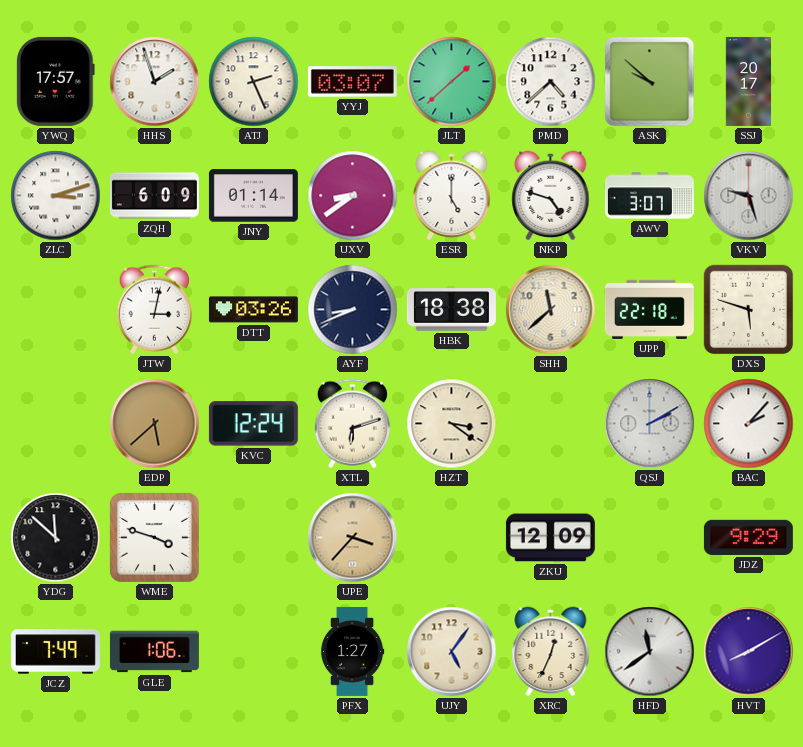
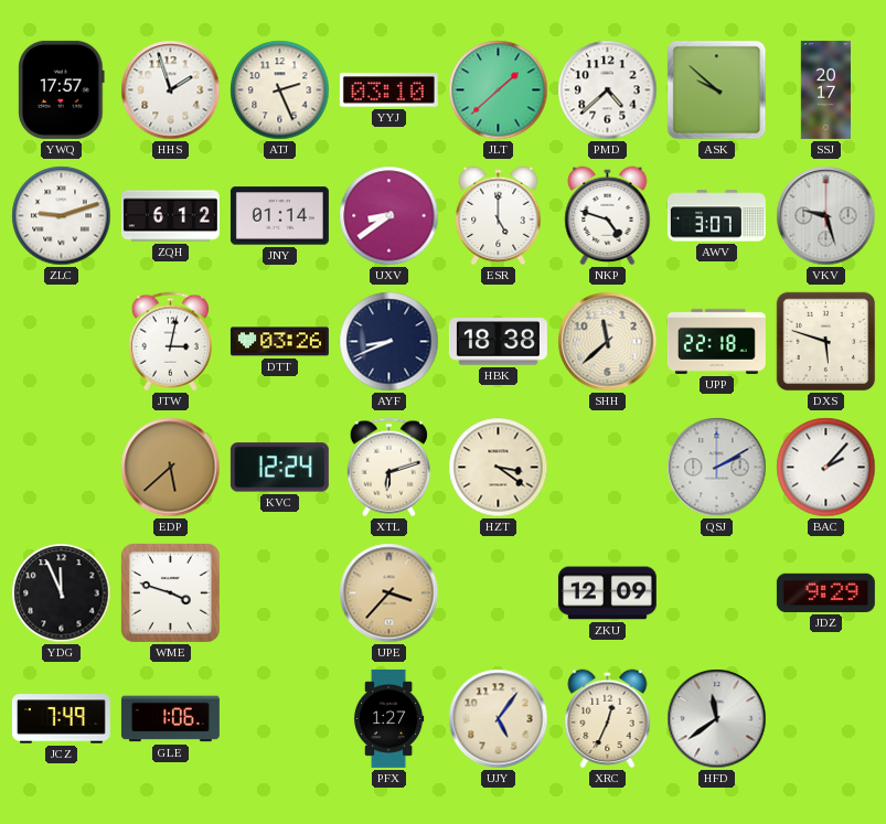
YYJ: 03:07 -> 03:10
ZLC: 3:12 -> 9:12
ZQH: 6:09 -> 6:12
YDG: 11:52 -> 11:56
HVT: 8:10 -> none
